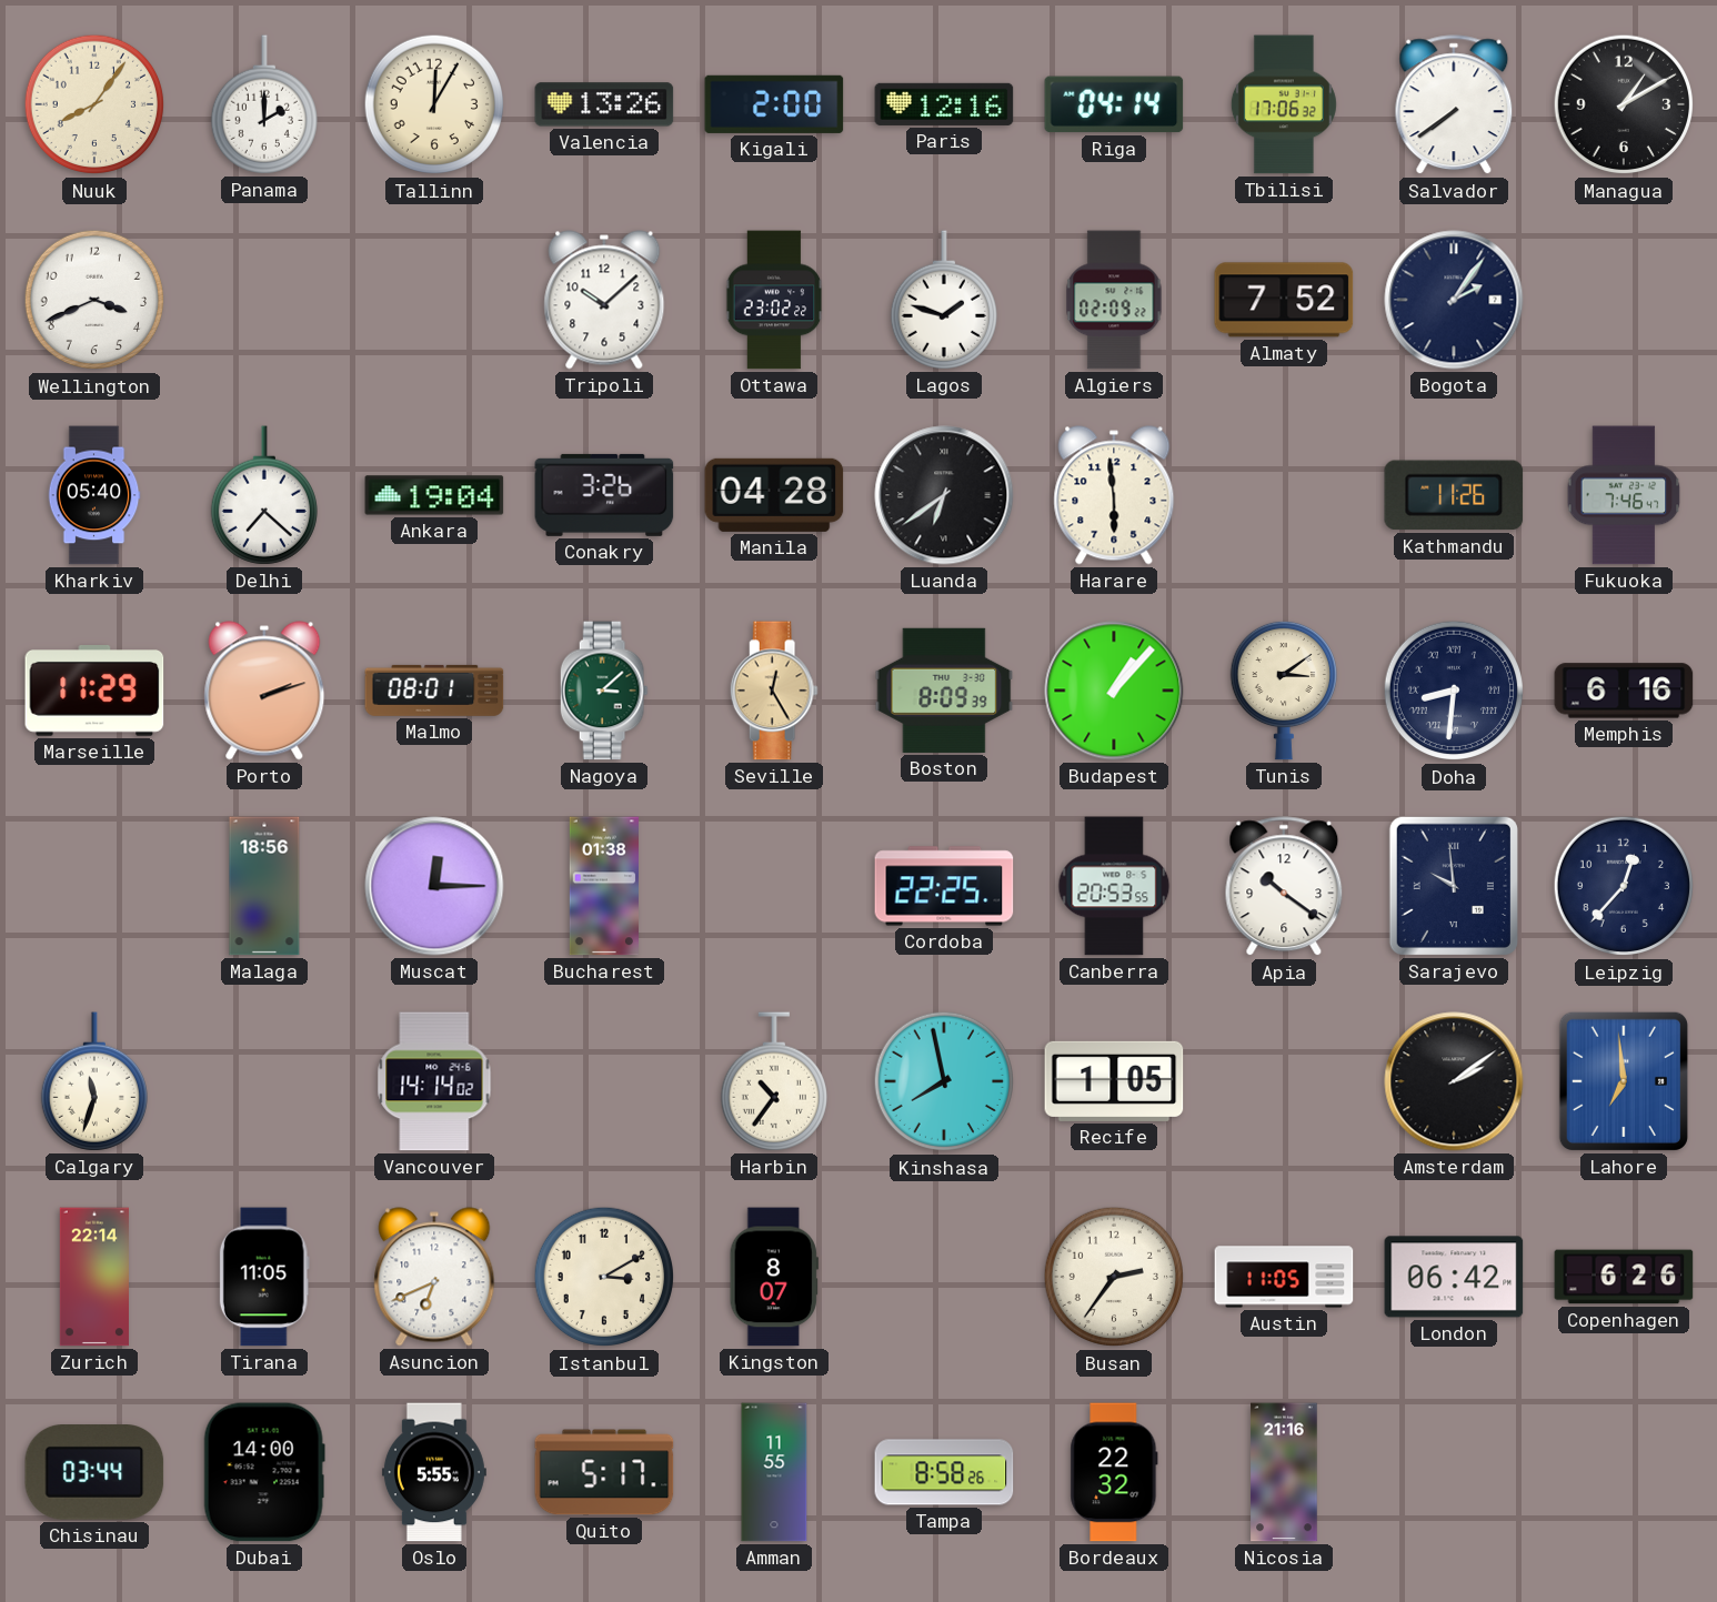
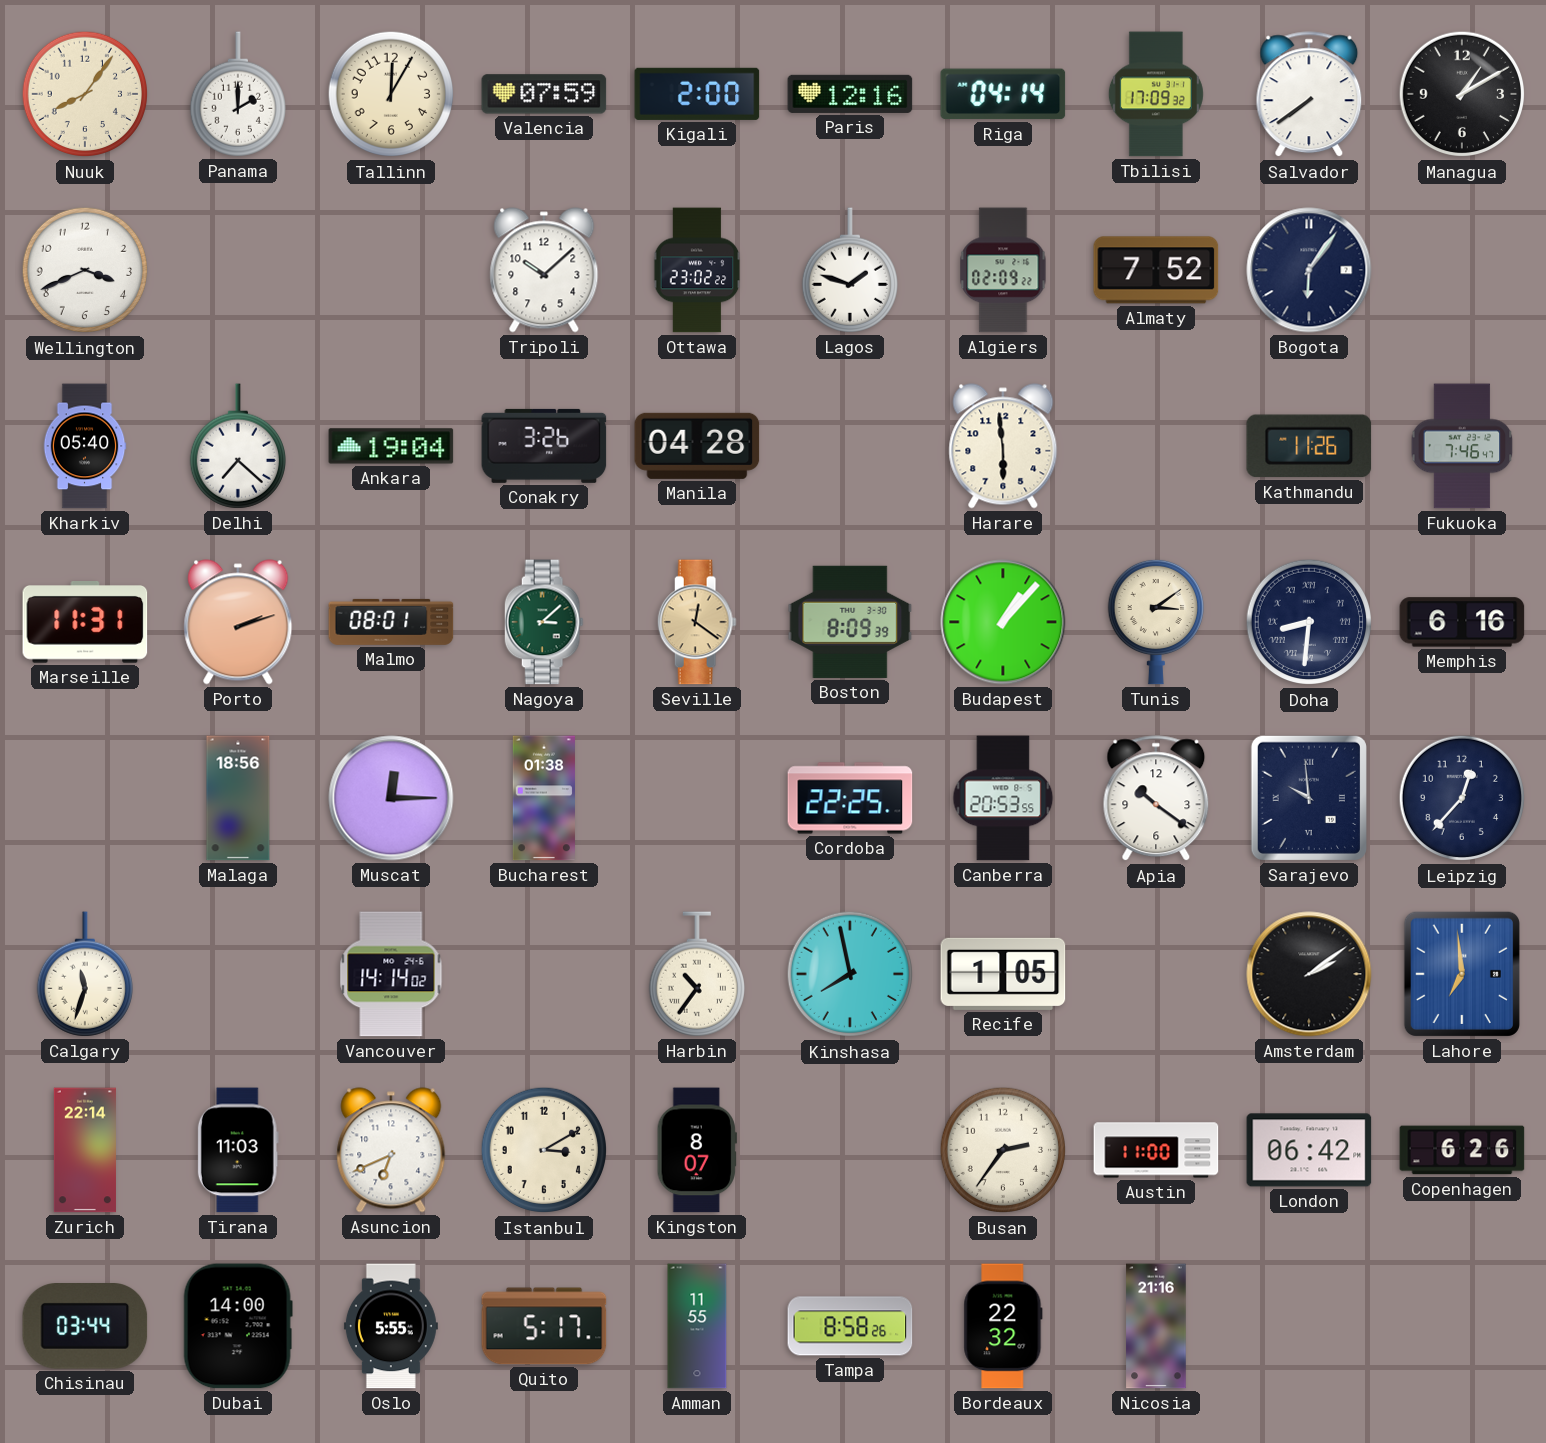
Valencia: 13:26 -> 07:59
Tbilisi: 17:06 -> 17:09
Bogota: 2:06 -> 6:06
Luanda: 6:39 -> none
Marseille: 11:29 -> 11:31
Seville: 12:25 -> 12:21
Tirana: 11:05 -> 11:03
Austin: 11:05 -> 11:00
